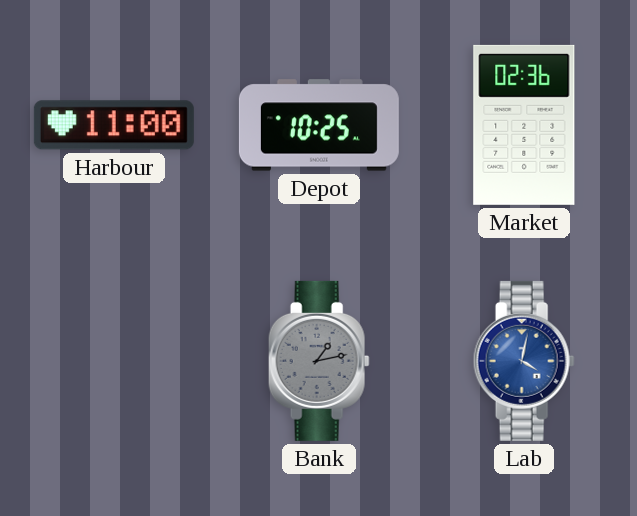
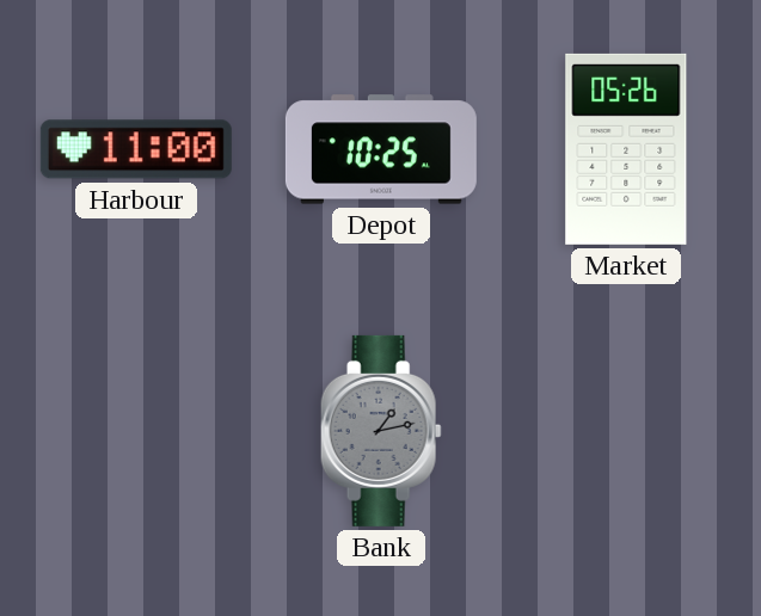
Market: 02:36 -> 05:26
Lab: 4:02 -> none
